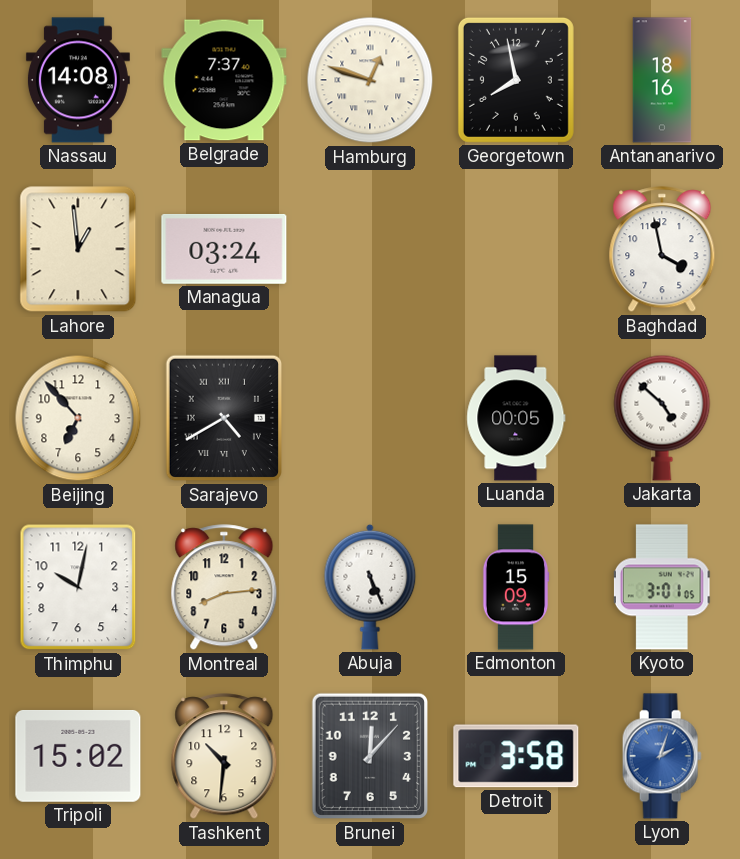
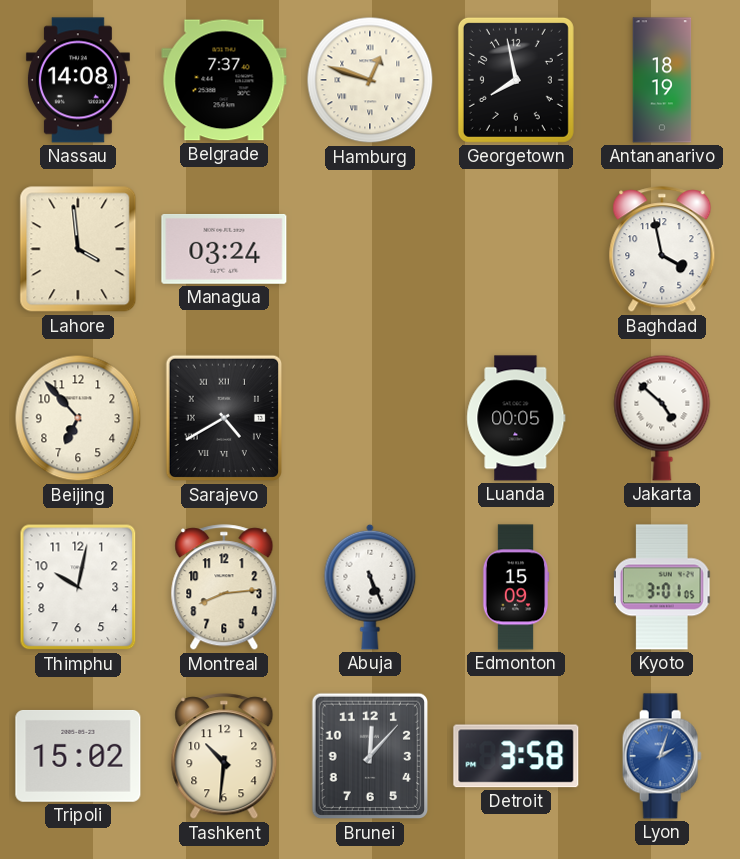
Antananarivo: 18:16 -> 18:19
Lahore: 12:59 -> 3:59
